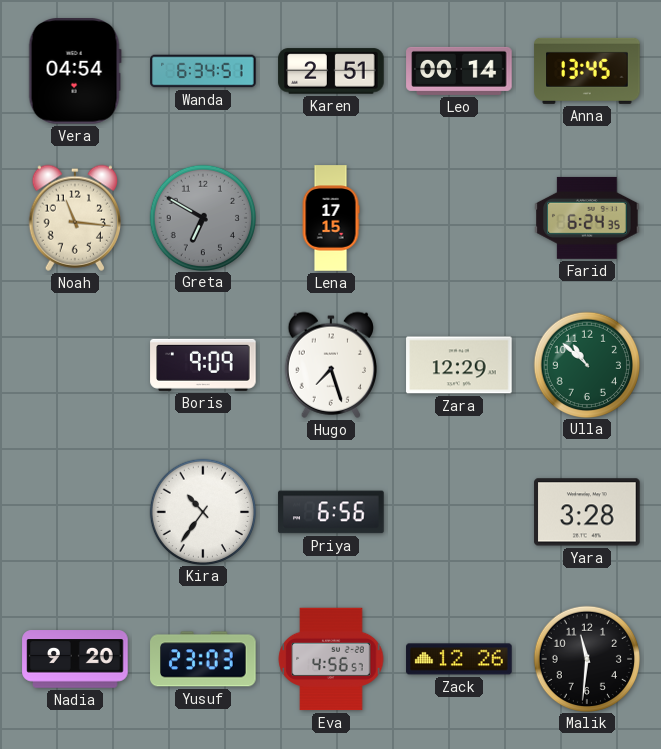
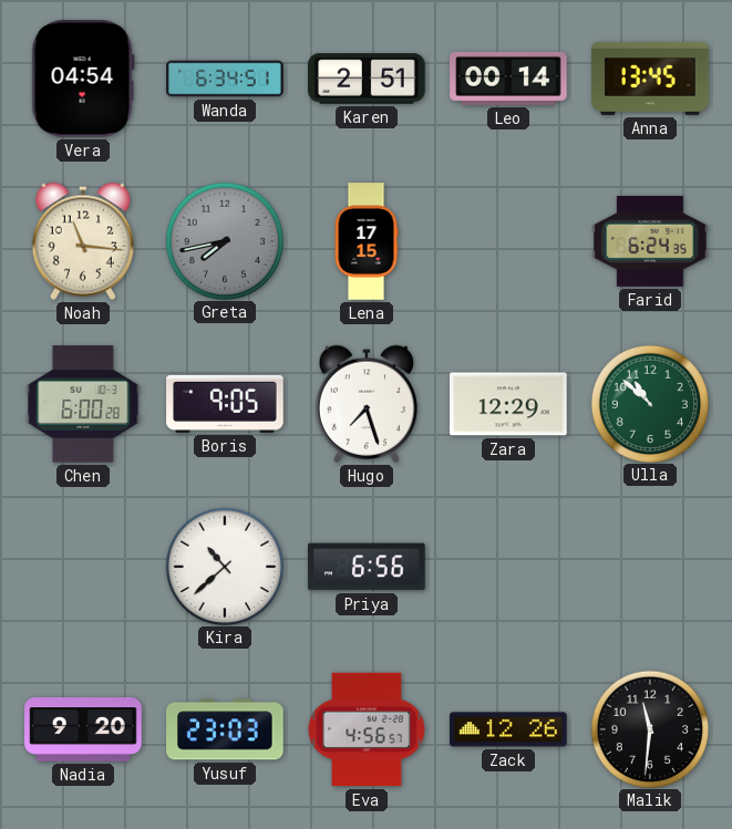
Greta: 6:50 -> 7:43
Chen: none -> 6:00
Boris: 9:09 -> 9:05
Kira: 10:36 -> 10:38
Yara: 3:28 -> none
